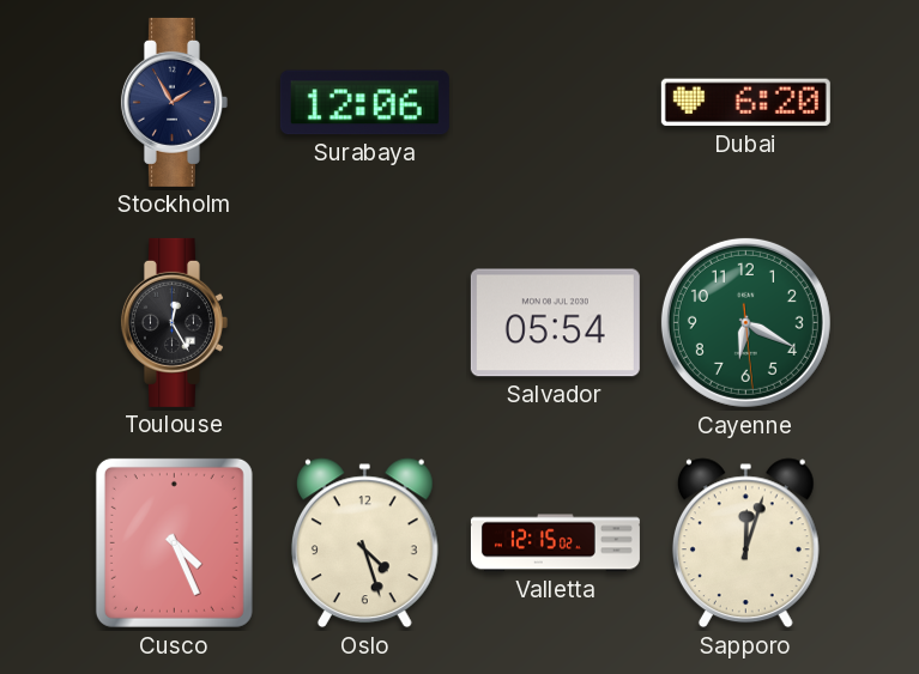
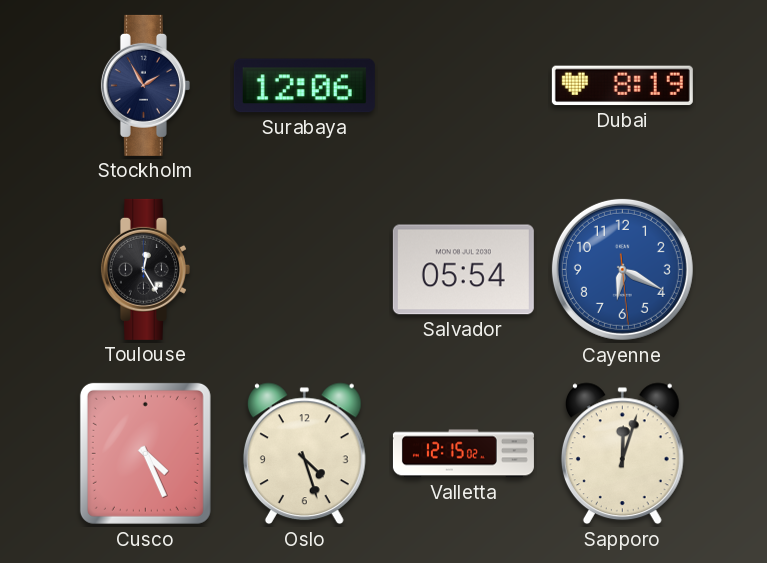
Dubai: 6:20 -> 8:19
Cayenne dial: green -> blue
